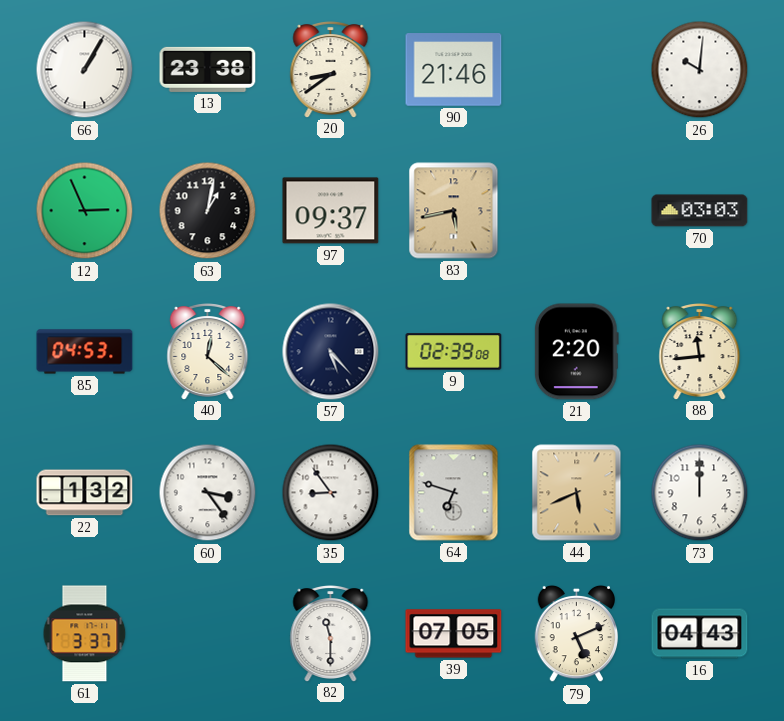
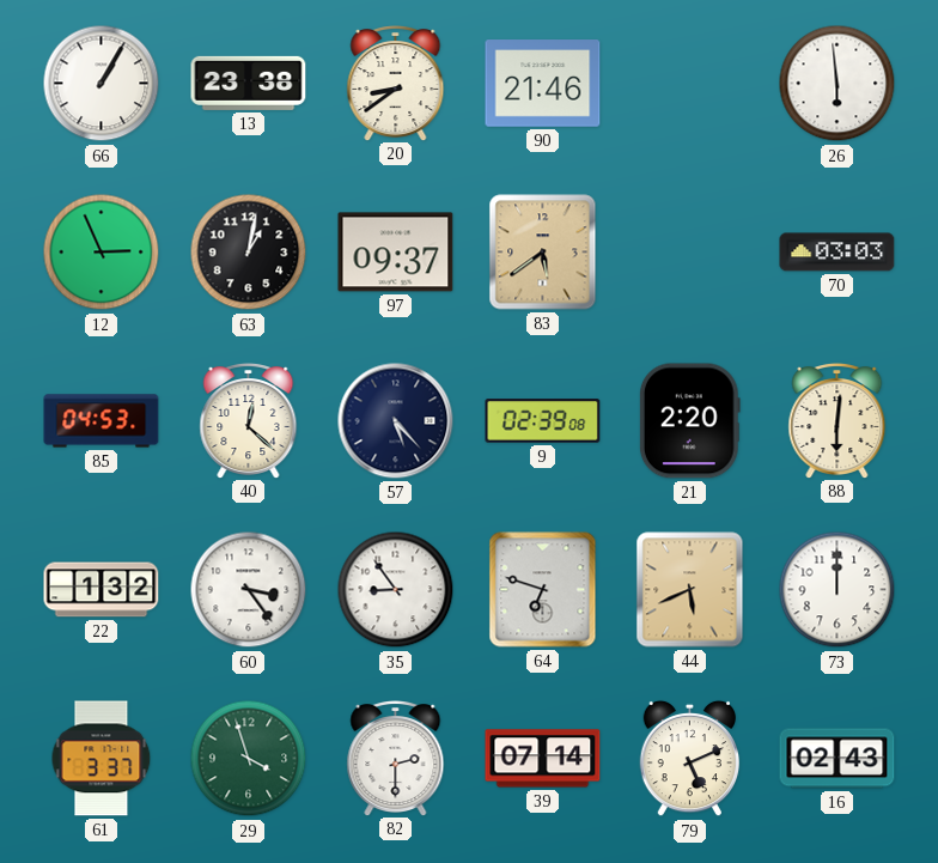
26: 10:01 -> 5:59
83: 5:43 -> 5:39
88: 11:44 -> 6:01
29: none -> 3:57
82: 11:30 -> 2:30
39: 07:05 -> 07:14
16: 04:43 -> 02:43
